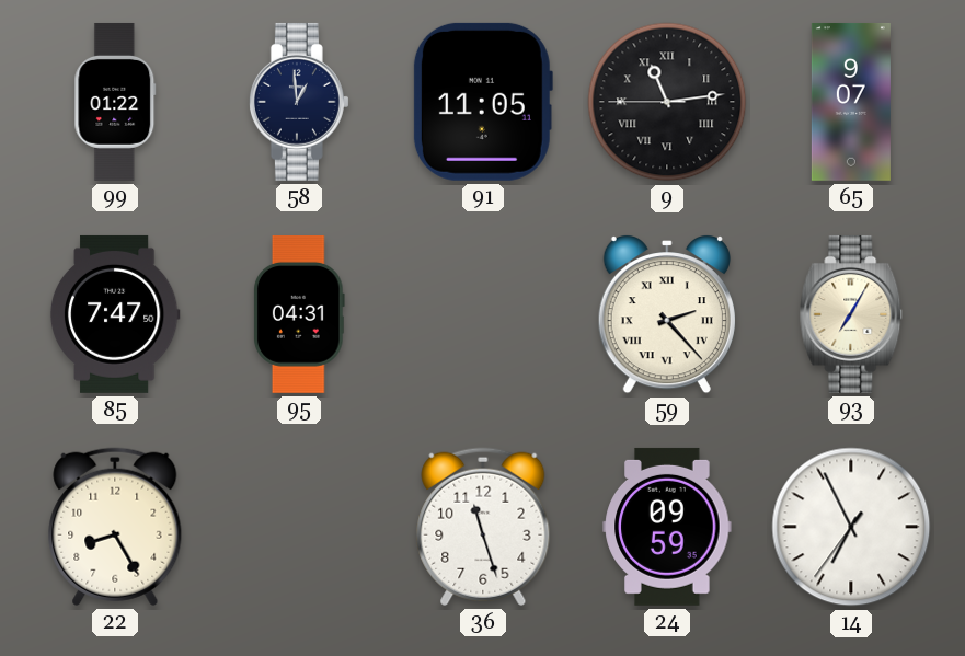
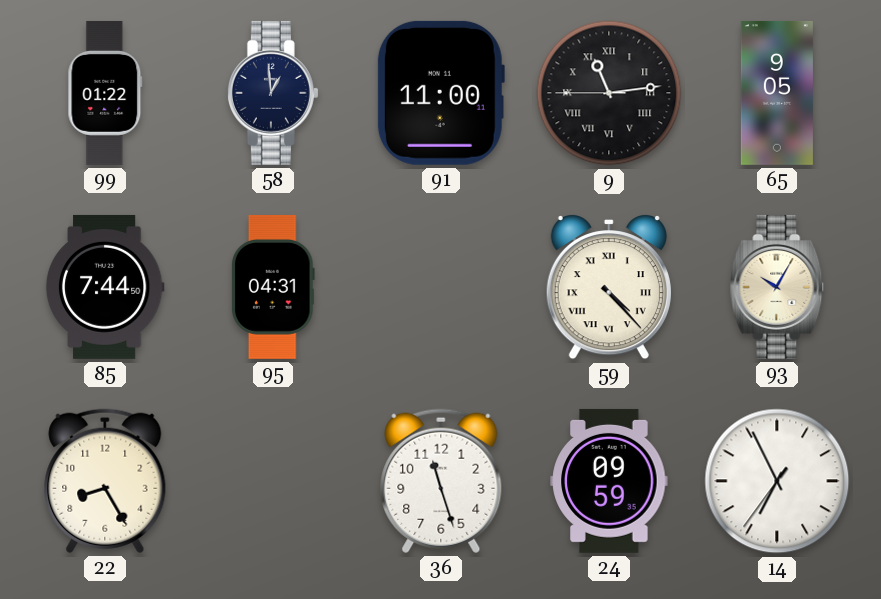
91: 11:05 -> 11:00
65: 9:07 -> 9:05
85: 7:47 -> 7:44
59: 2:23 -> 4:23
93: 7:05 -> 10:05
